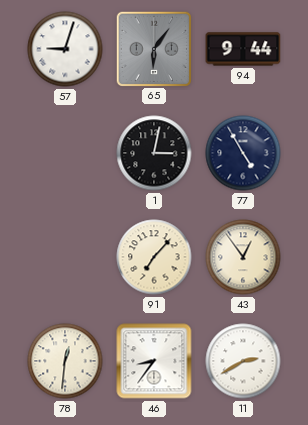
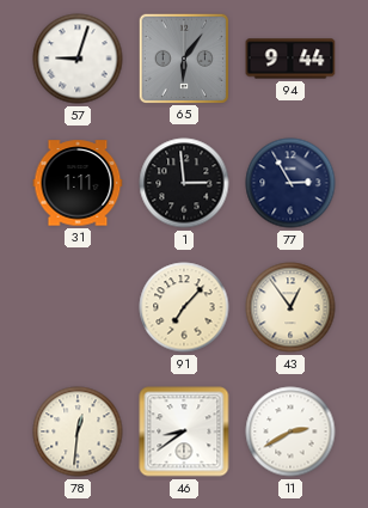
31: none -> 1:11
1: 3:02 -> 2:59
77: 4:55 -> 2:55
46: 8:36 -> 8:39
